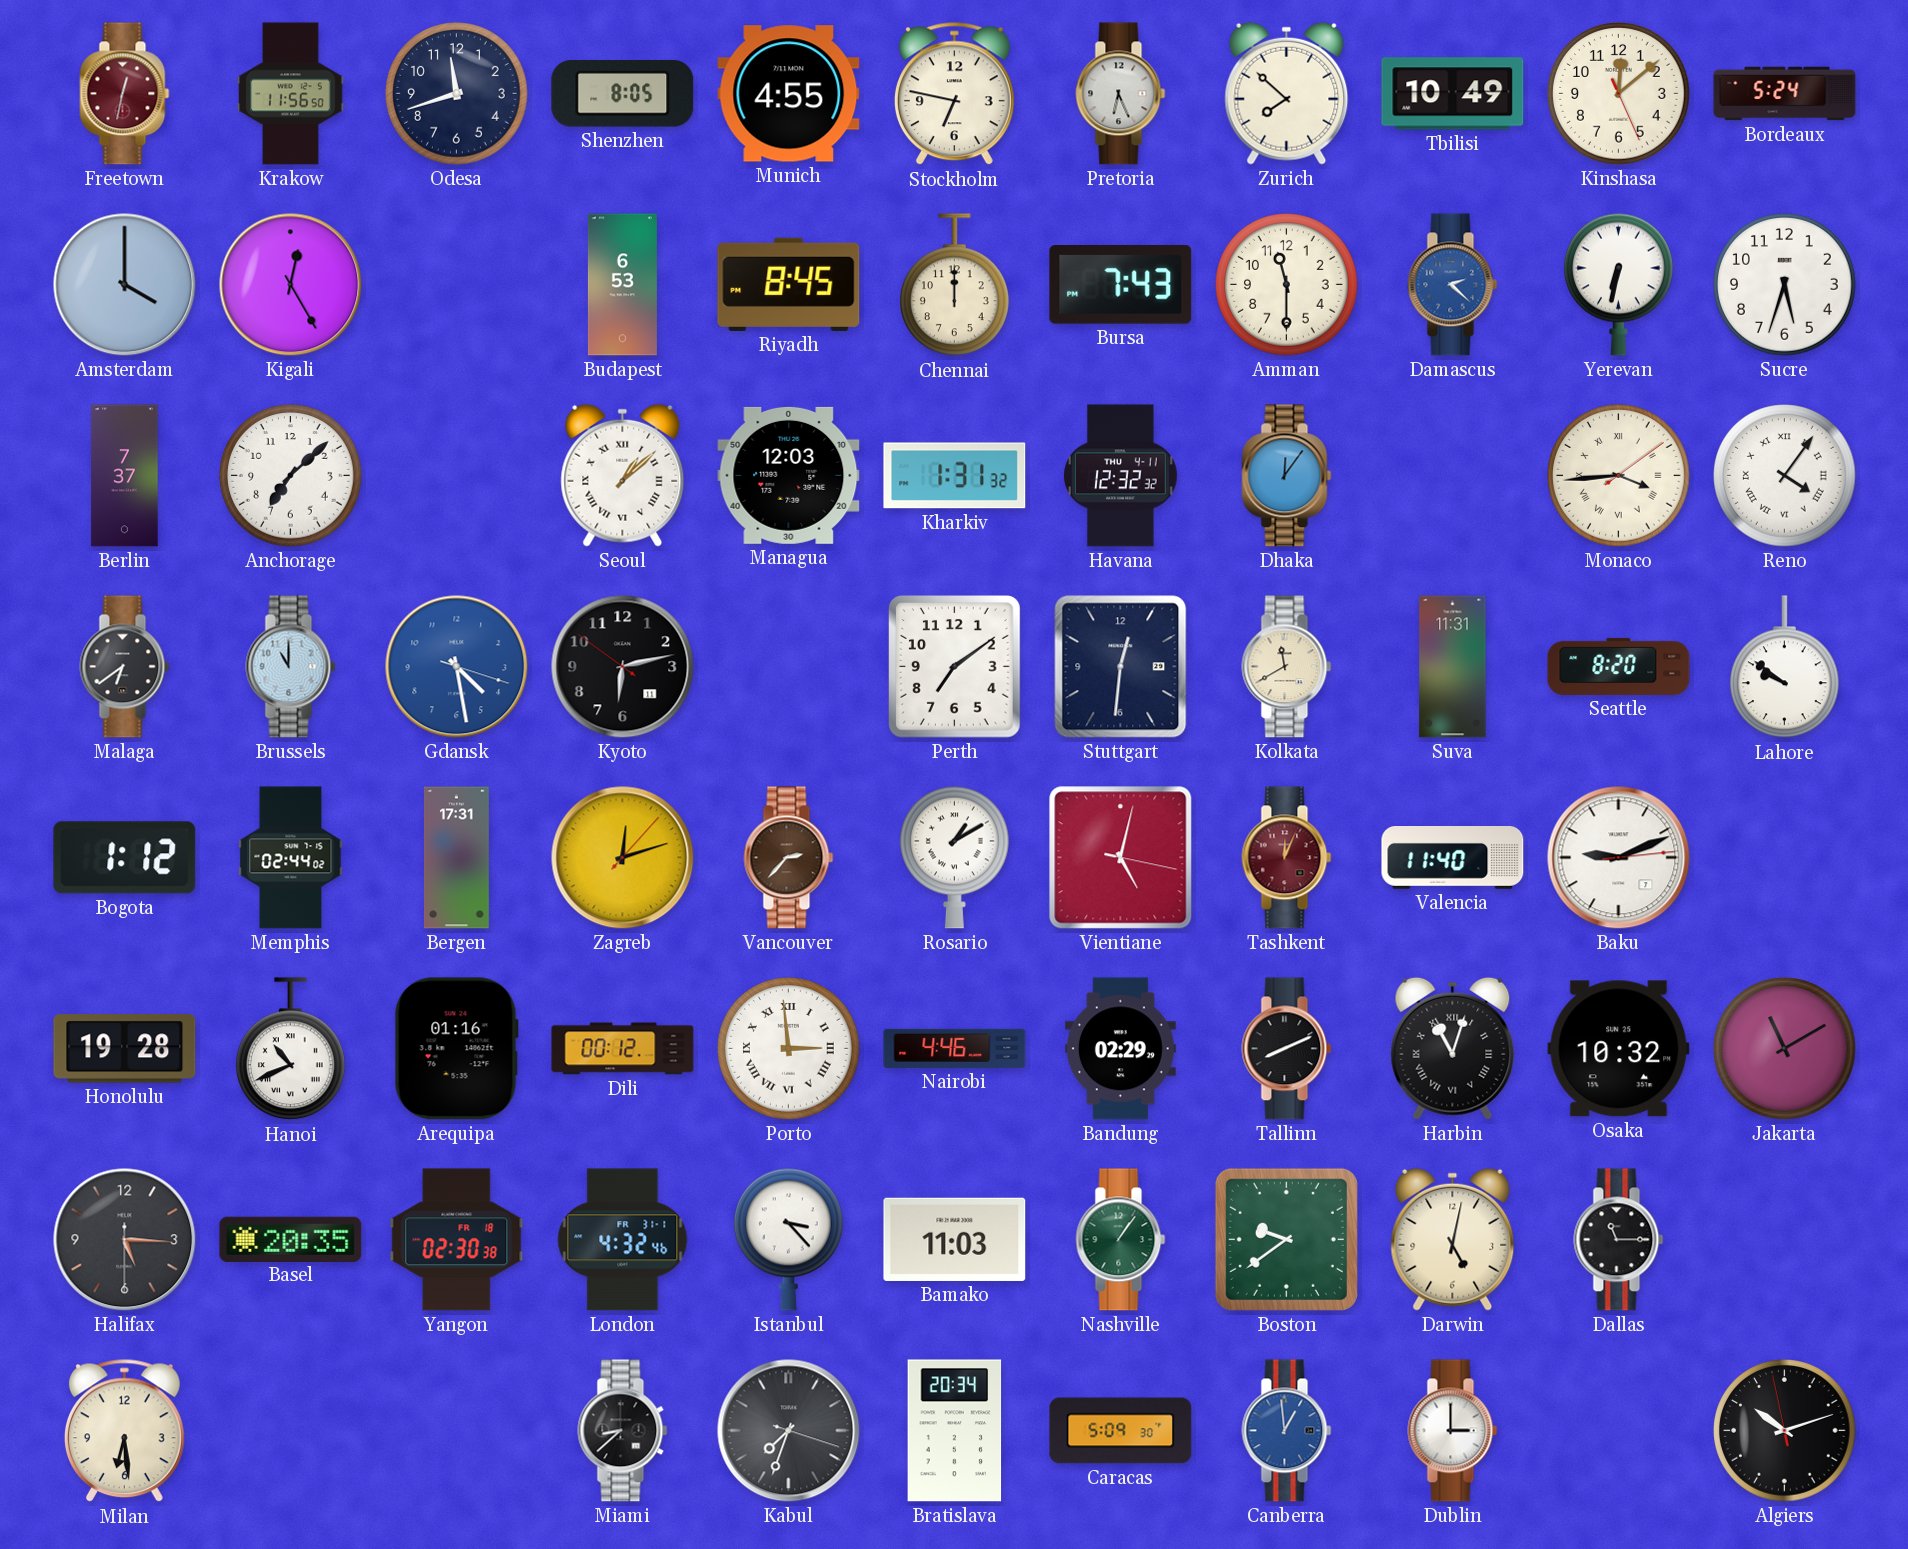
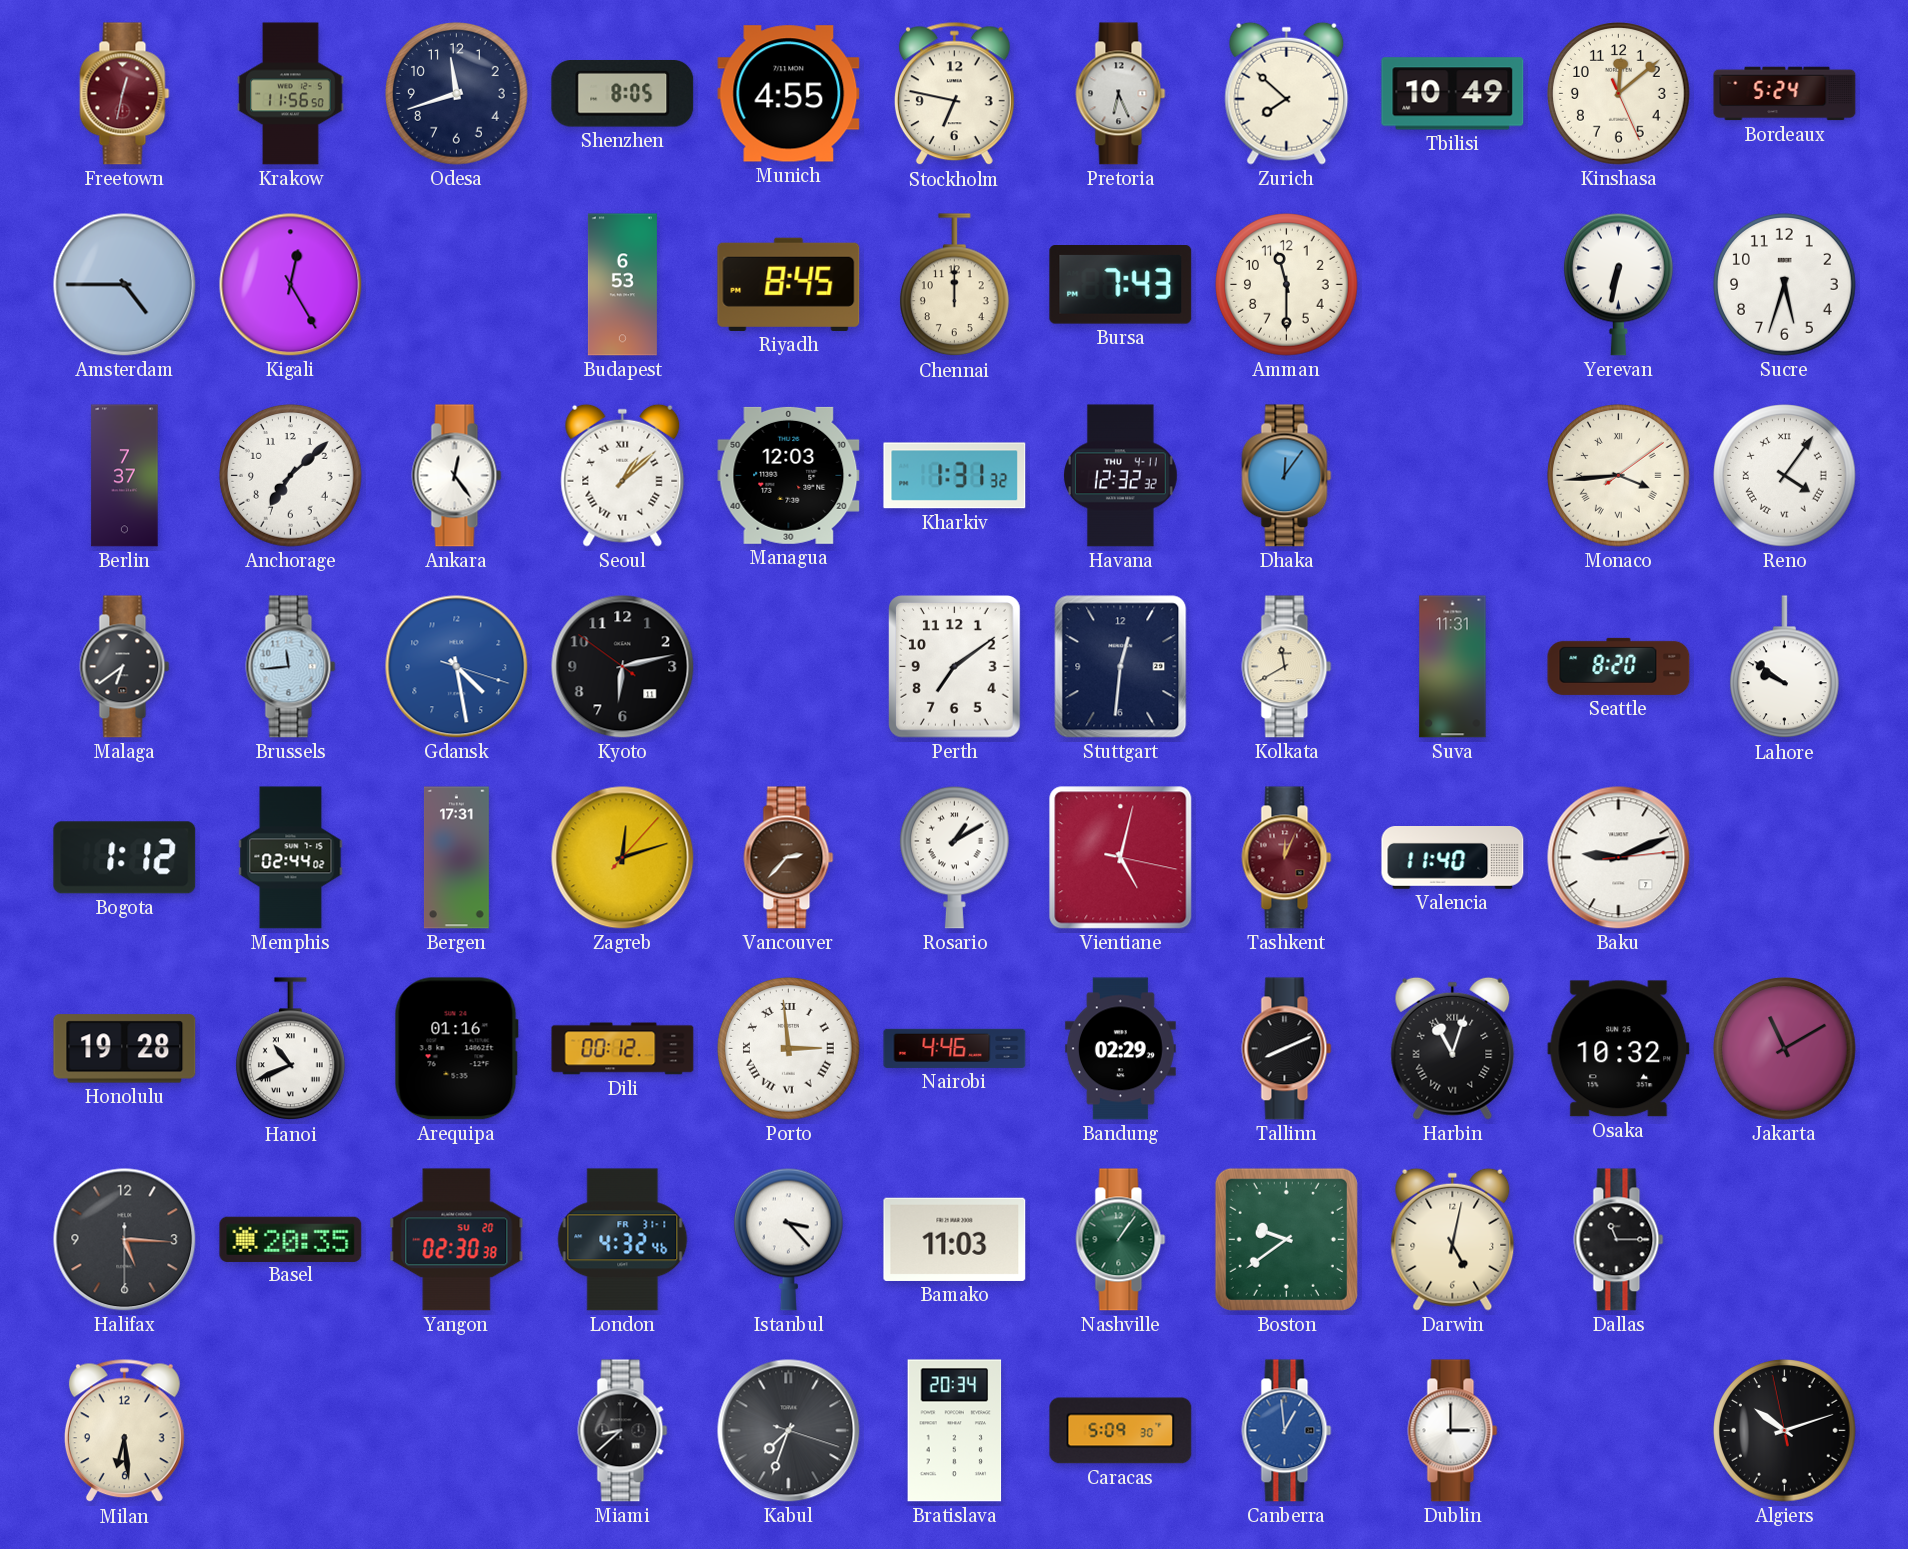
Amsterdam: 4:00 -> 4:45
Damascus: 2:22 -> none
Ankara: none -> 12:24
Brussels: 11:00 -> 11:44
Yangon date: FR 18 -> SU 20
